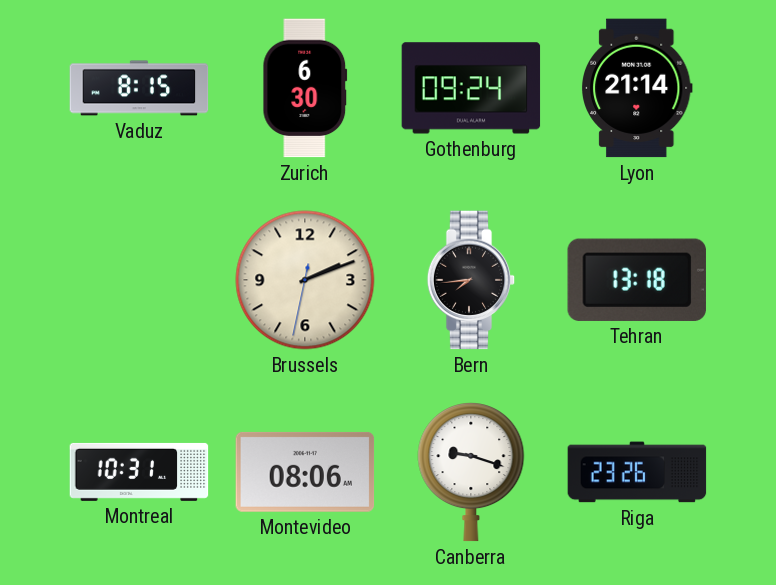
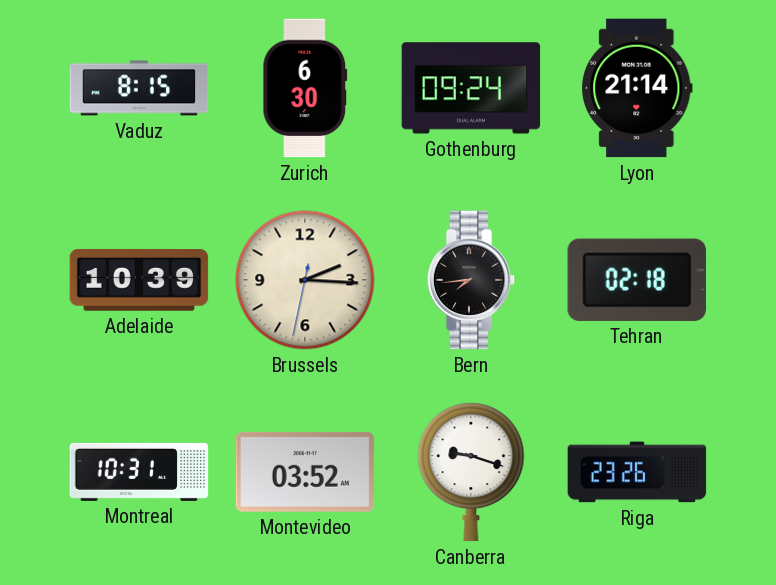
Adelaide: none -> 10:39
Brussels: 2:11 -> 2:15
Tehran: 13:18 -> 02:18
Montevideo: 08:06 -> 03:52
